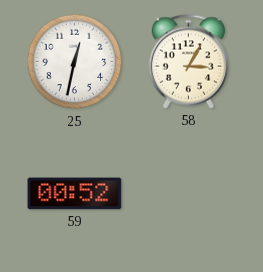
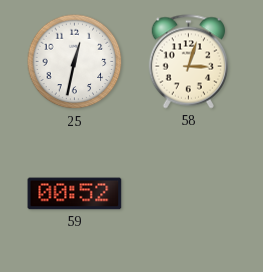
58: 3:05 -> 3:03
